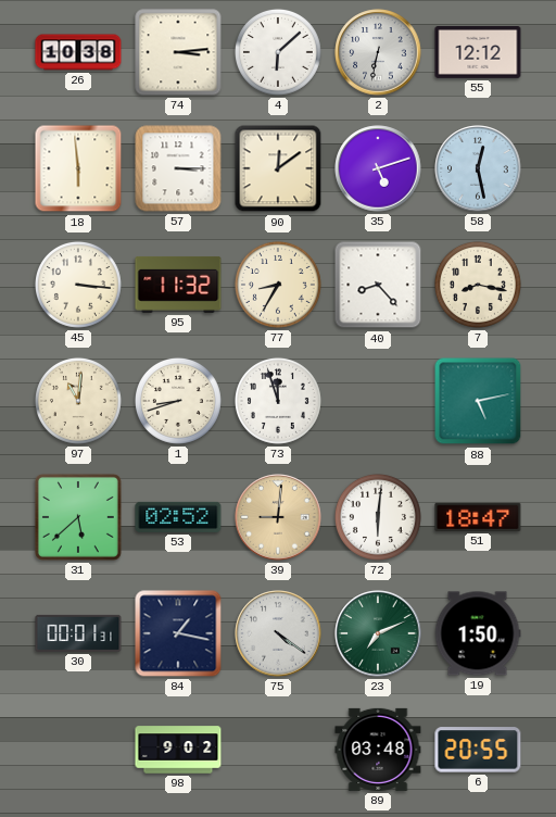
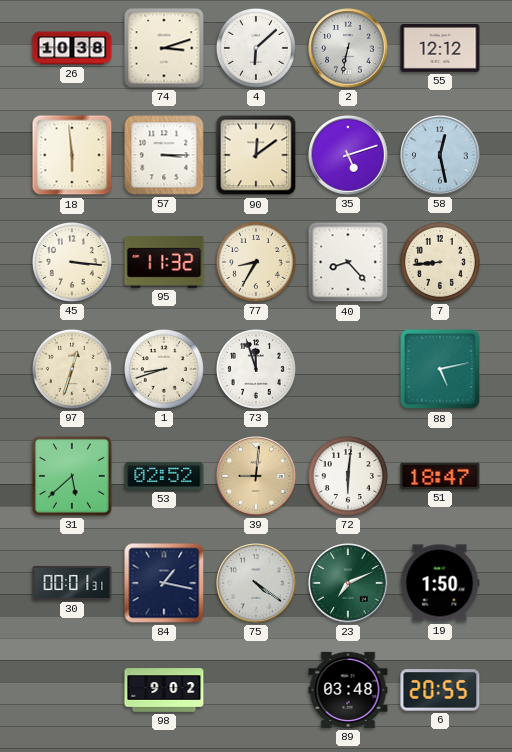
74: 3:14 -> 3:12
7: 8:17 -> 8:44
97: 11:01 -> 12:33
